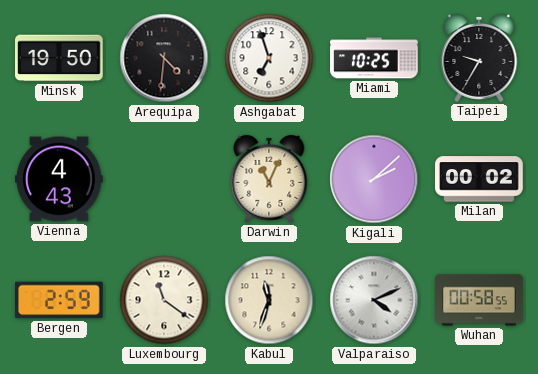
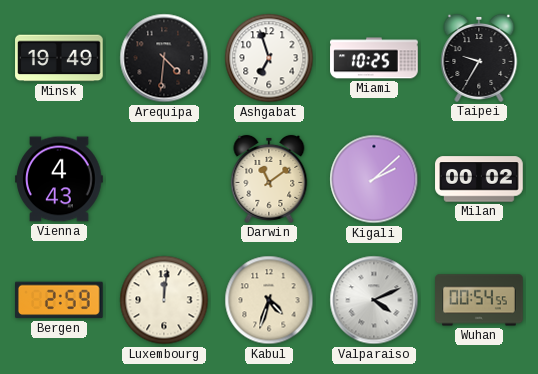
Minsk: 19:50 -> 19:49
Darwin: 11:04 -> 11:09
Luxembourg: 11:21 -> 12:01
Kabul: 11:33 -> 4:33
Wuhan: 00:58 -> 00:54
